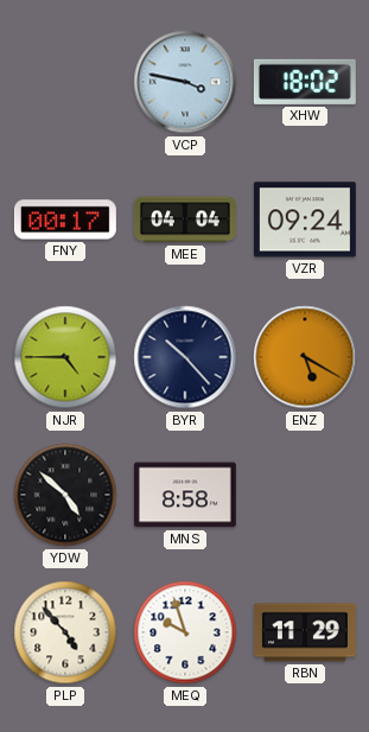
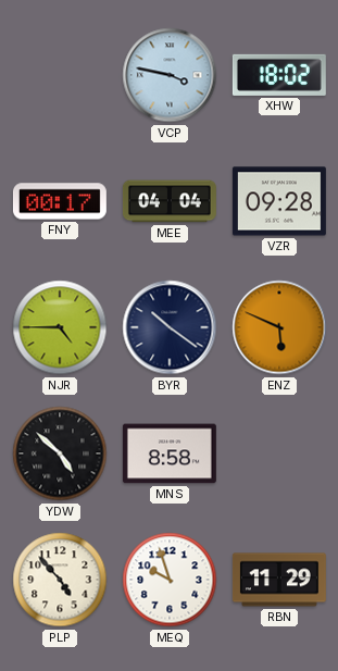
VZR: 09:24 -> 09:28
BYR: 10:23 -> 10:21
ENZ: 5:20 -> 5:49
